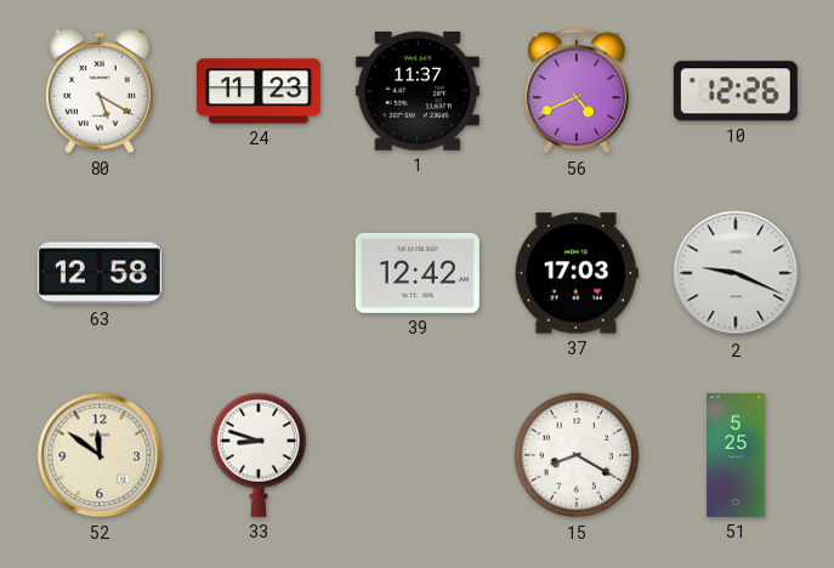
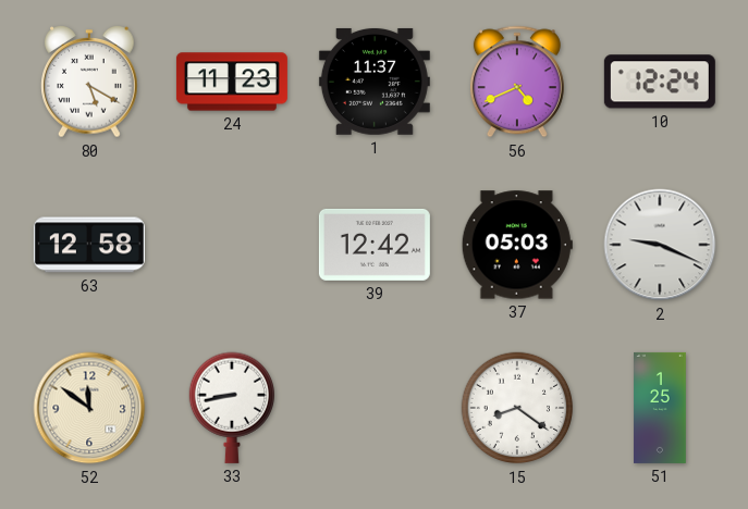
10: 12:26 -> 12:24
37: 17:03 -> 05:03
33: 8:48 -> 8:43
15: 8:20 -> 8:21
51: 5:25 -> 1:25
